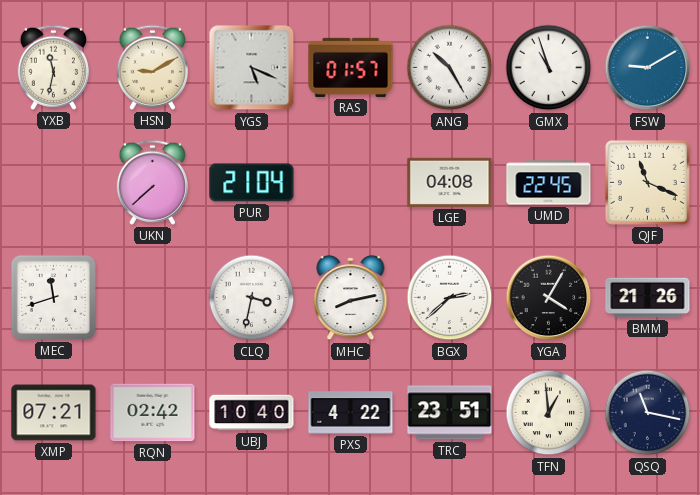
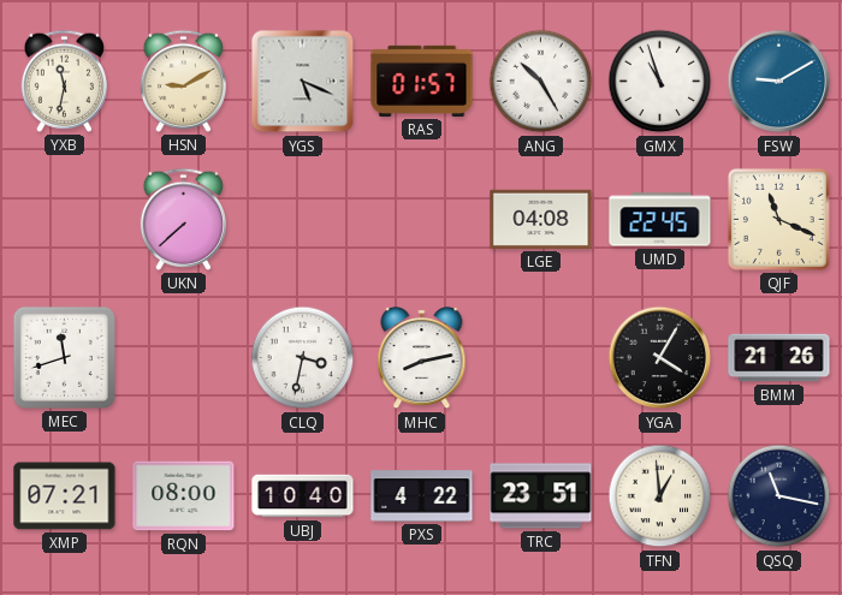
PUR: 21:04 -> none
BGX: 2:38 -> none
RQN: 02:42 -> 08:00
